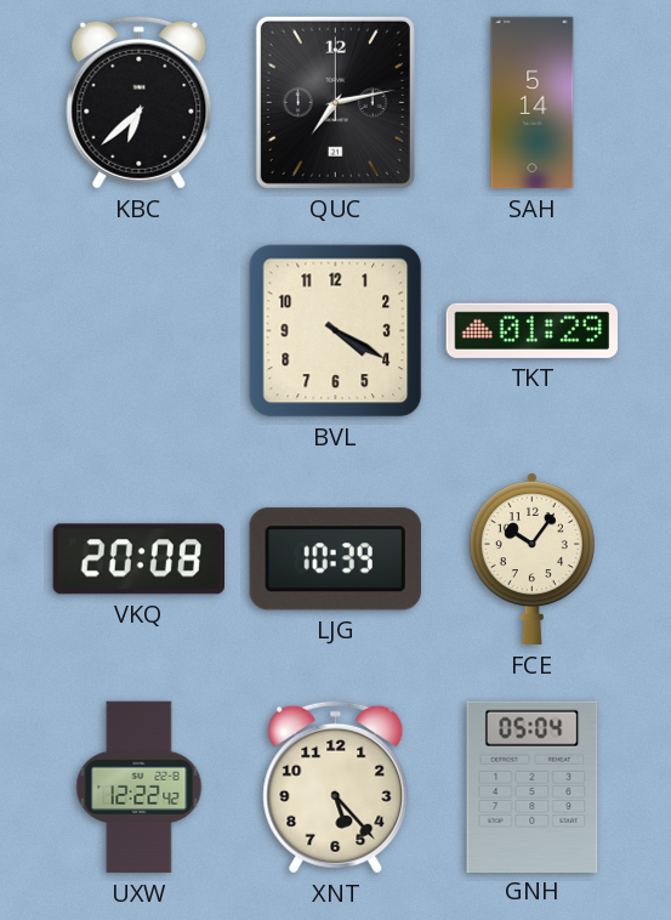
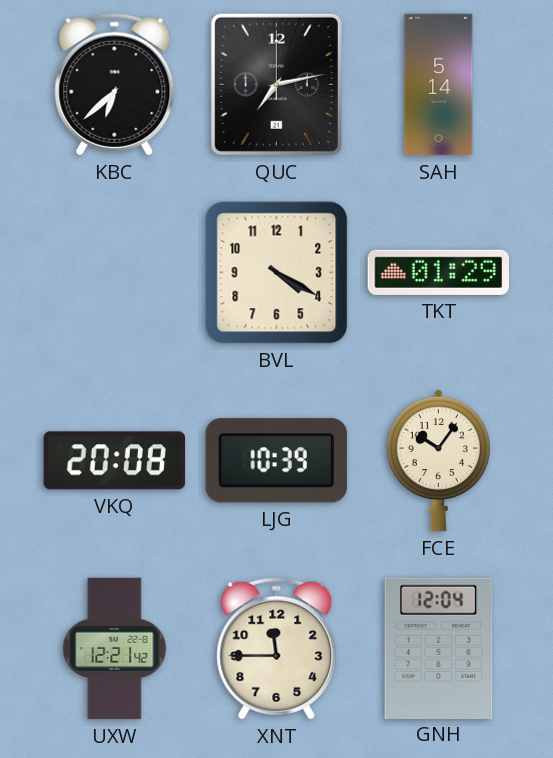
UXW: 12:22 -> 12:21
XNT: 5:23 -> 11:45
GNH: 05:04 -> 12:04
